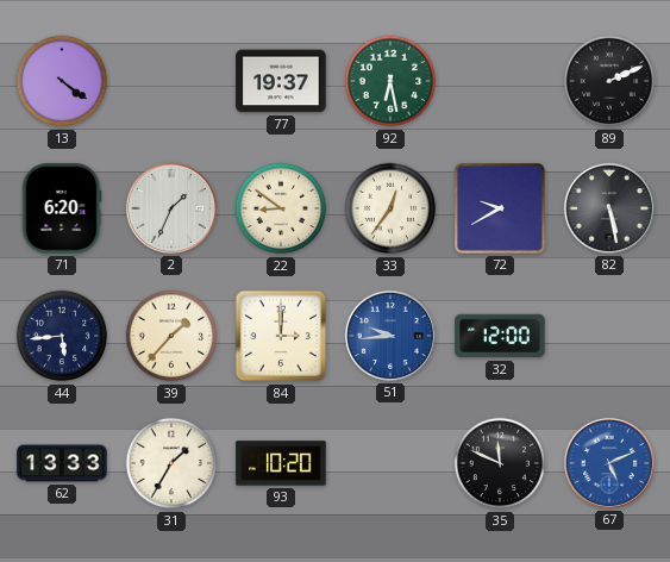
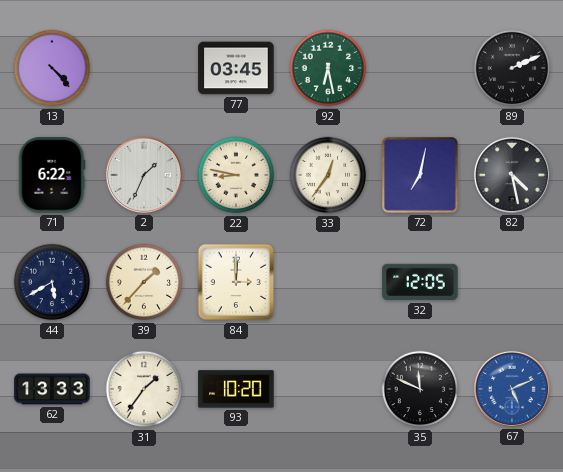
13: 4:21 -> 4:23
77: 19:37 -> 03:45
71: 6:20 -> 6:22
22: 8:51 -> 8:47
72: 9:40 -> 7:02
82: 5:28 -> 4:28
44: 5:44 -> 5:40
51: 9:44 -> none
32: 12:00 -> 12:05
31: 1:35 -> 1:36
